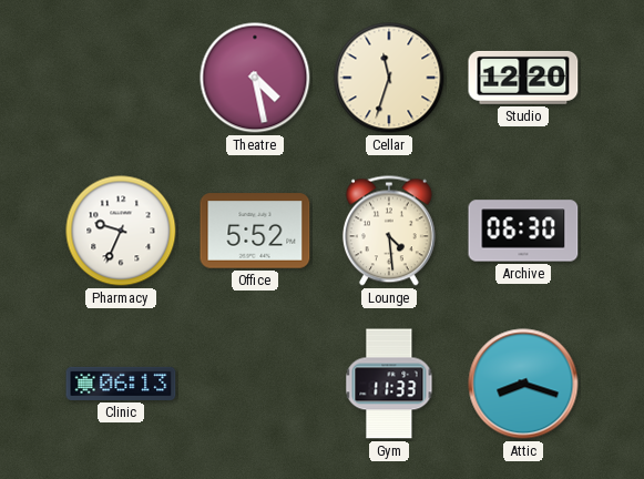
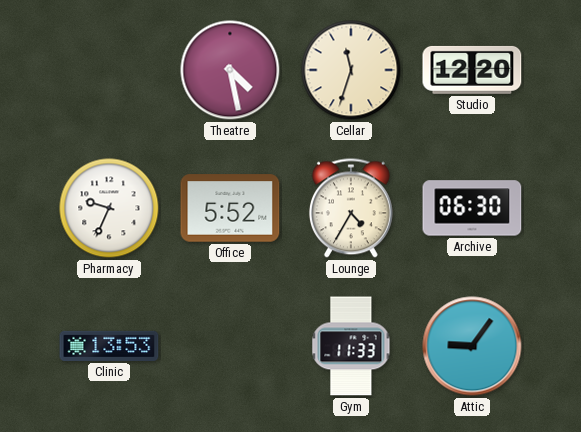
Lounge: 4:29 -> 4:35
Clinic: 06:13 -> 13:53
Attic: 8:18 -> 9:06
